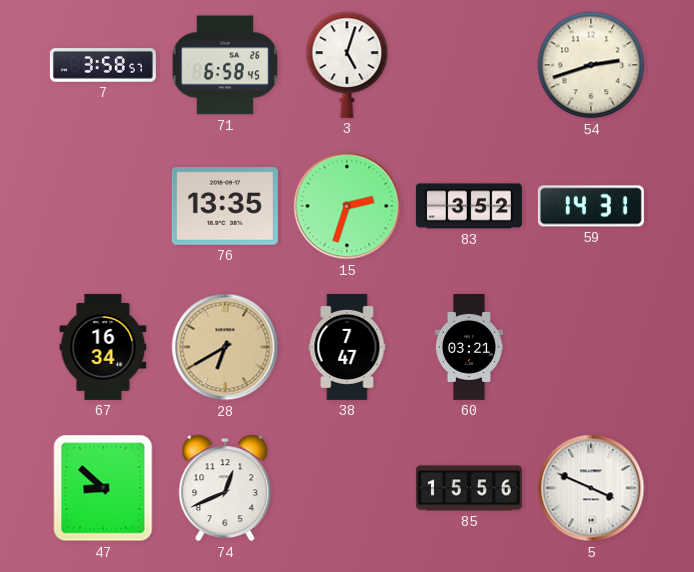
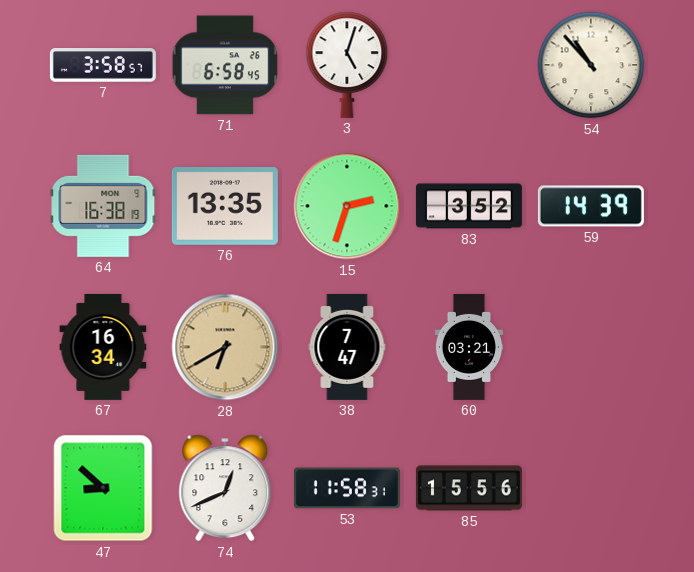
54: 2:42 -> 10:53
64: none -> 16:38
59: 14:31 -> 14:39
53: none -> 11:58
5: 3:49 -> none
